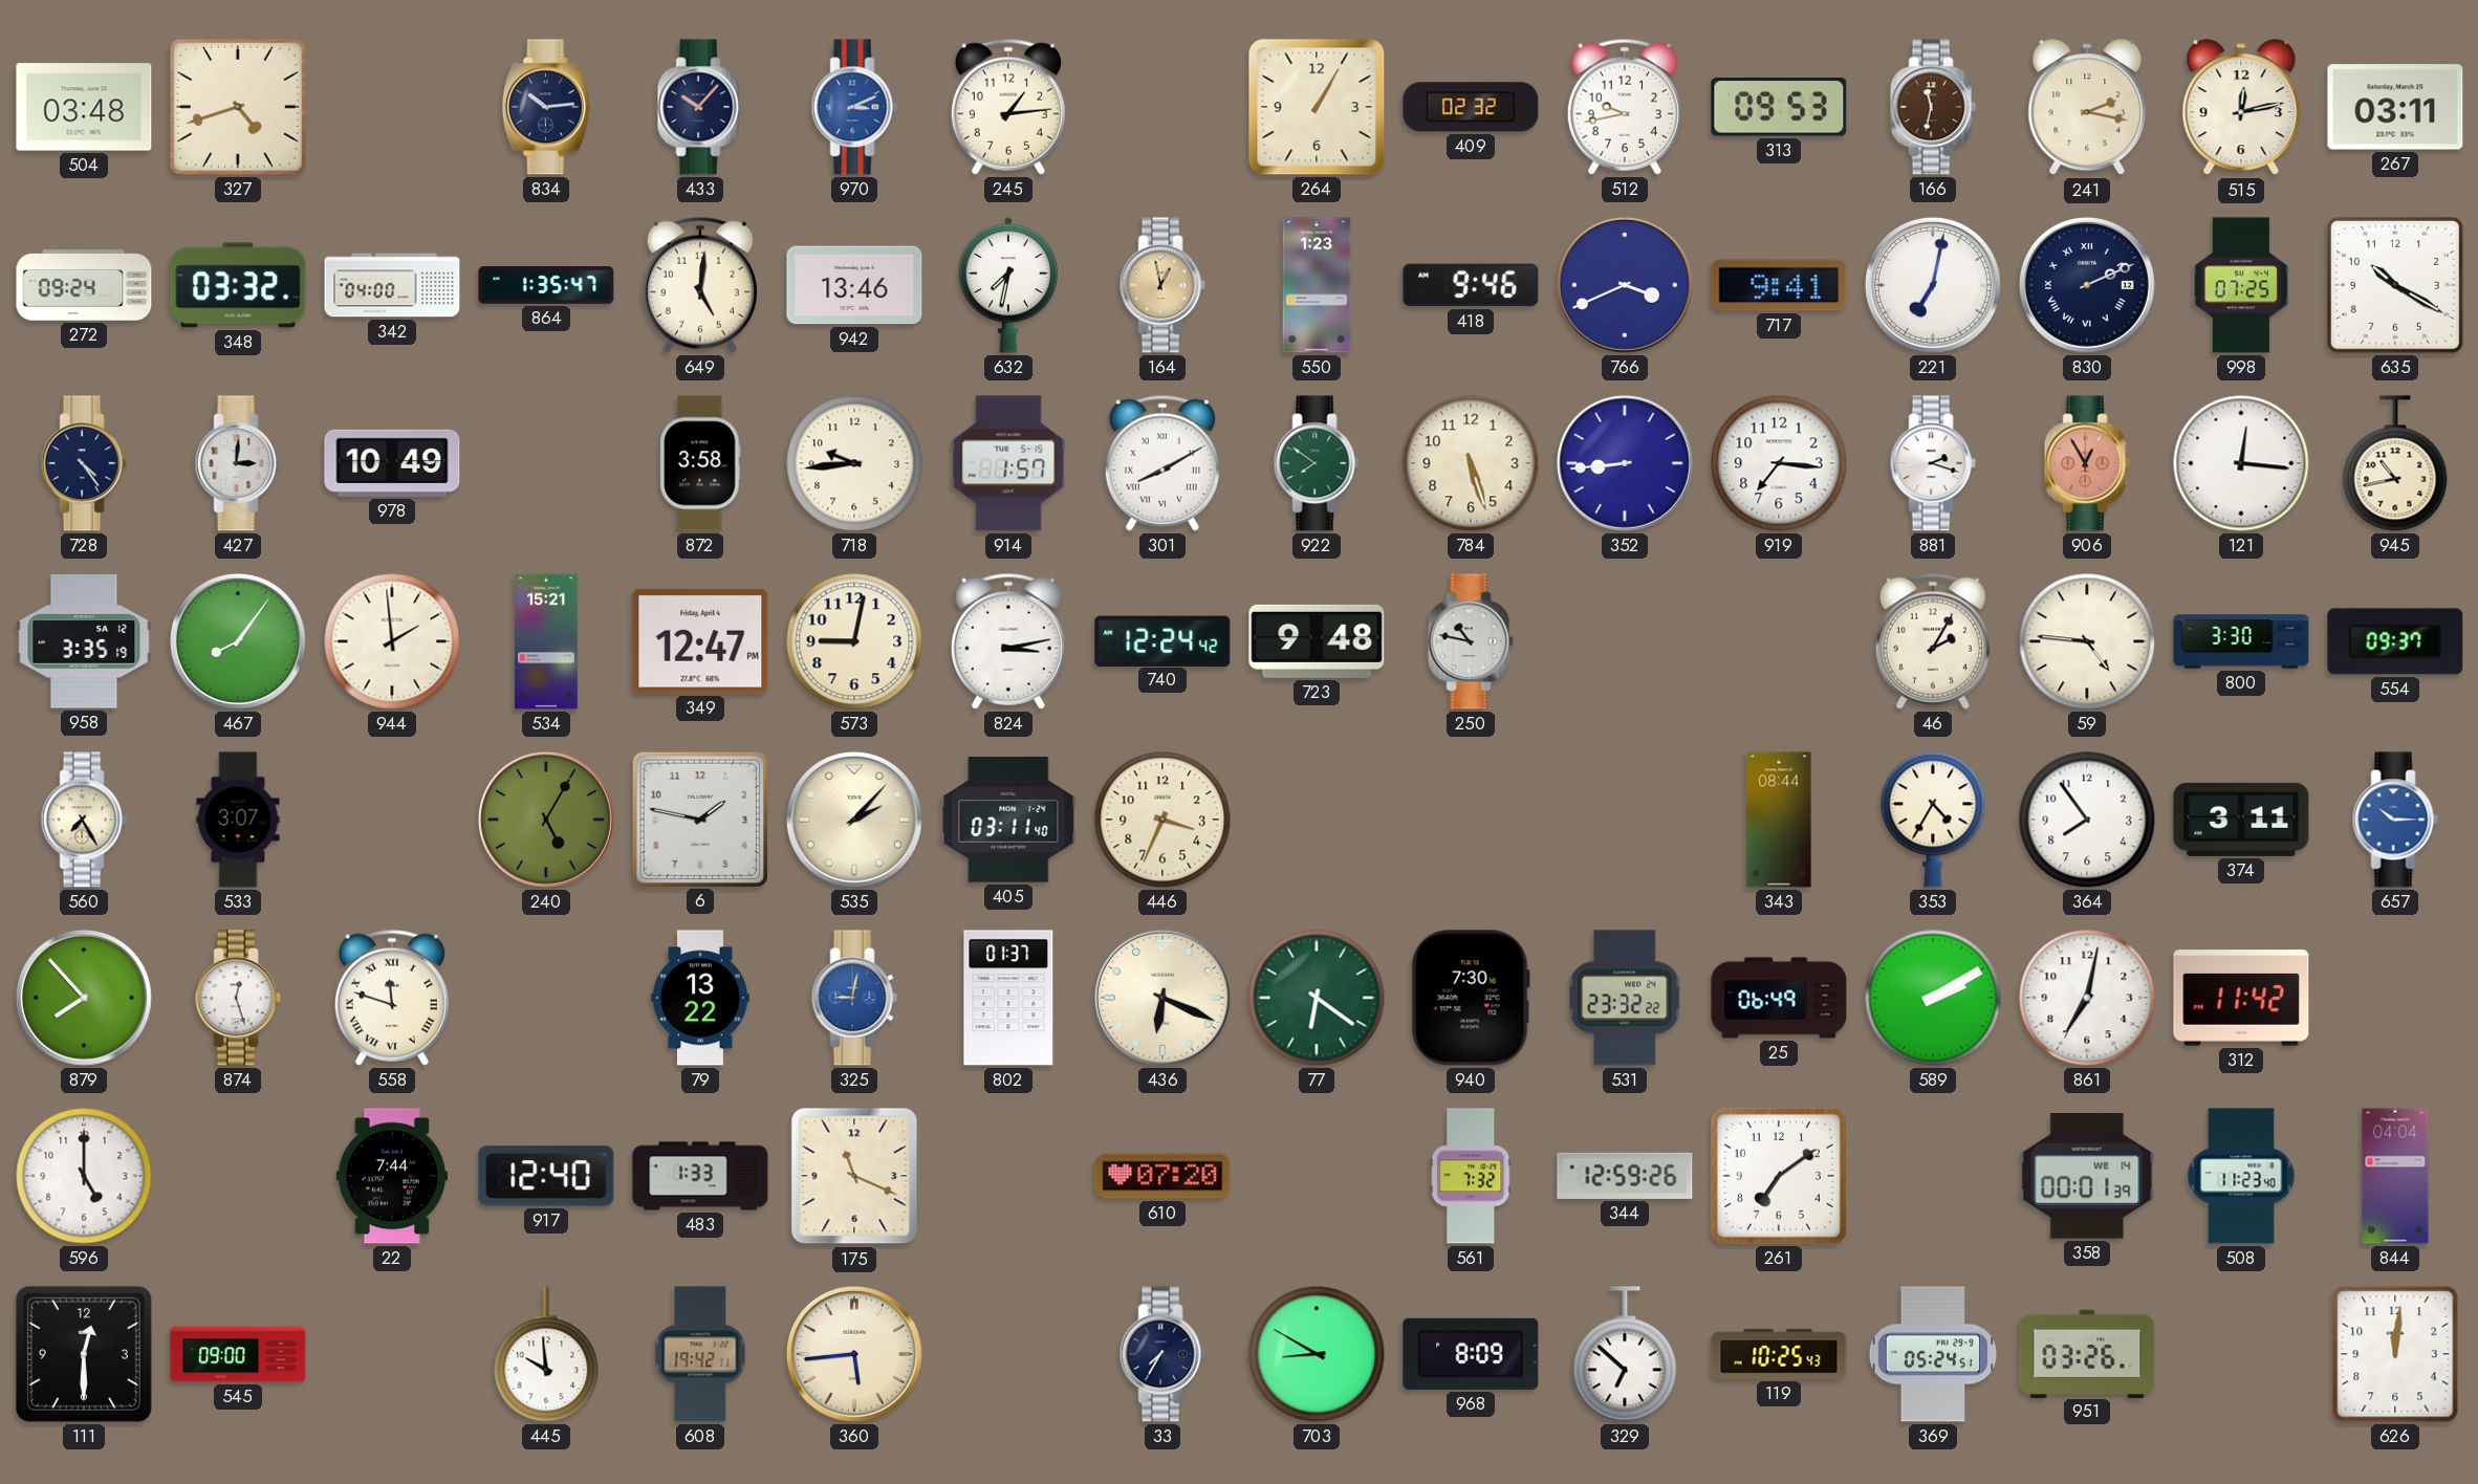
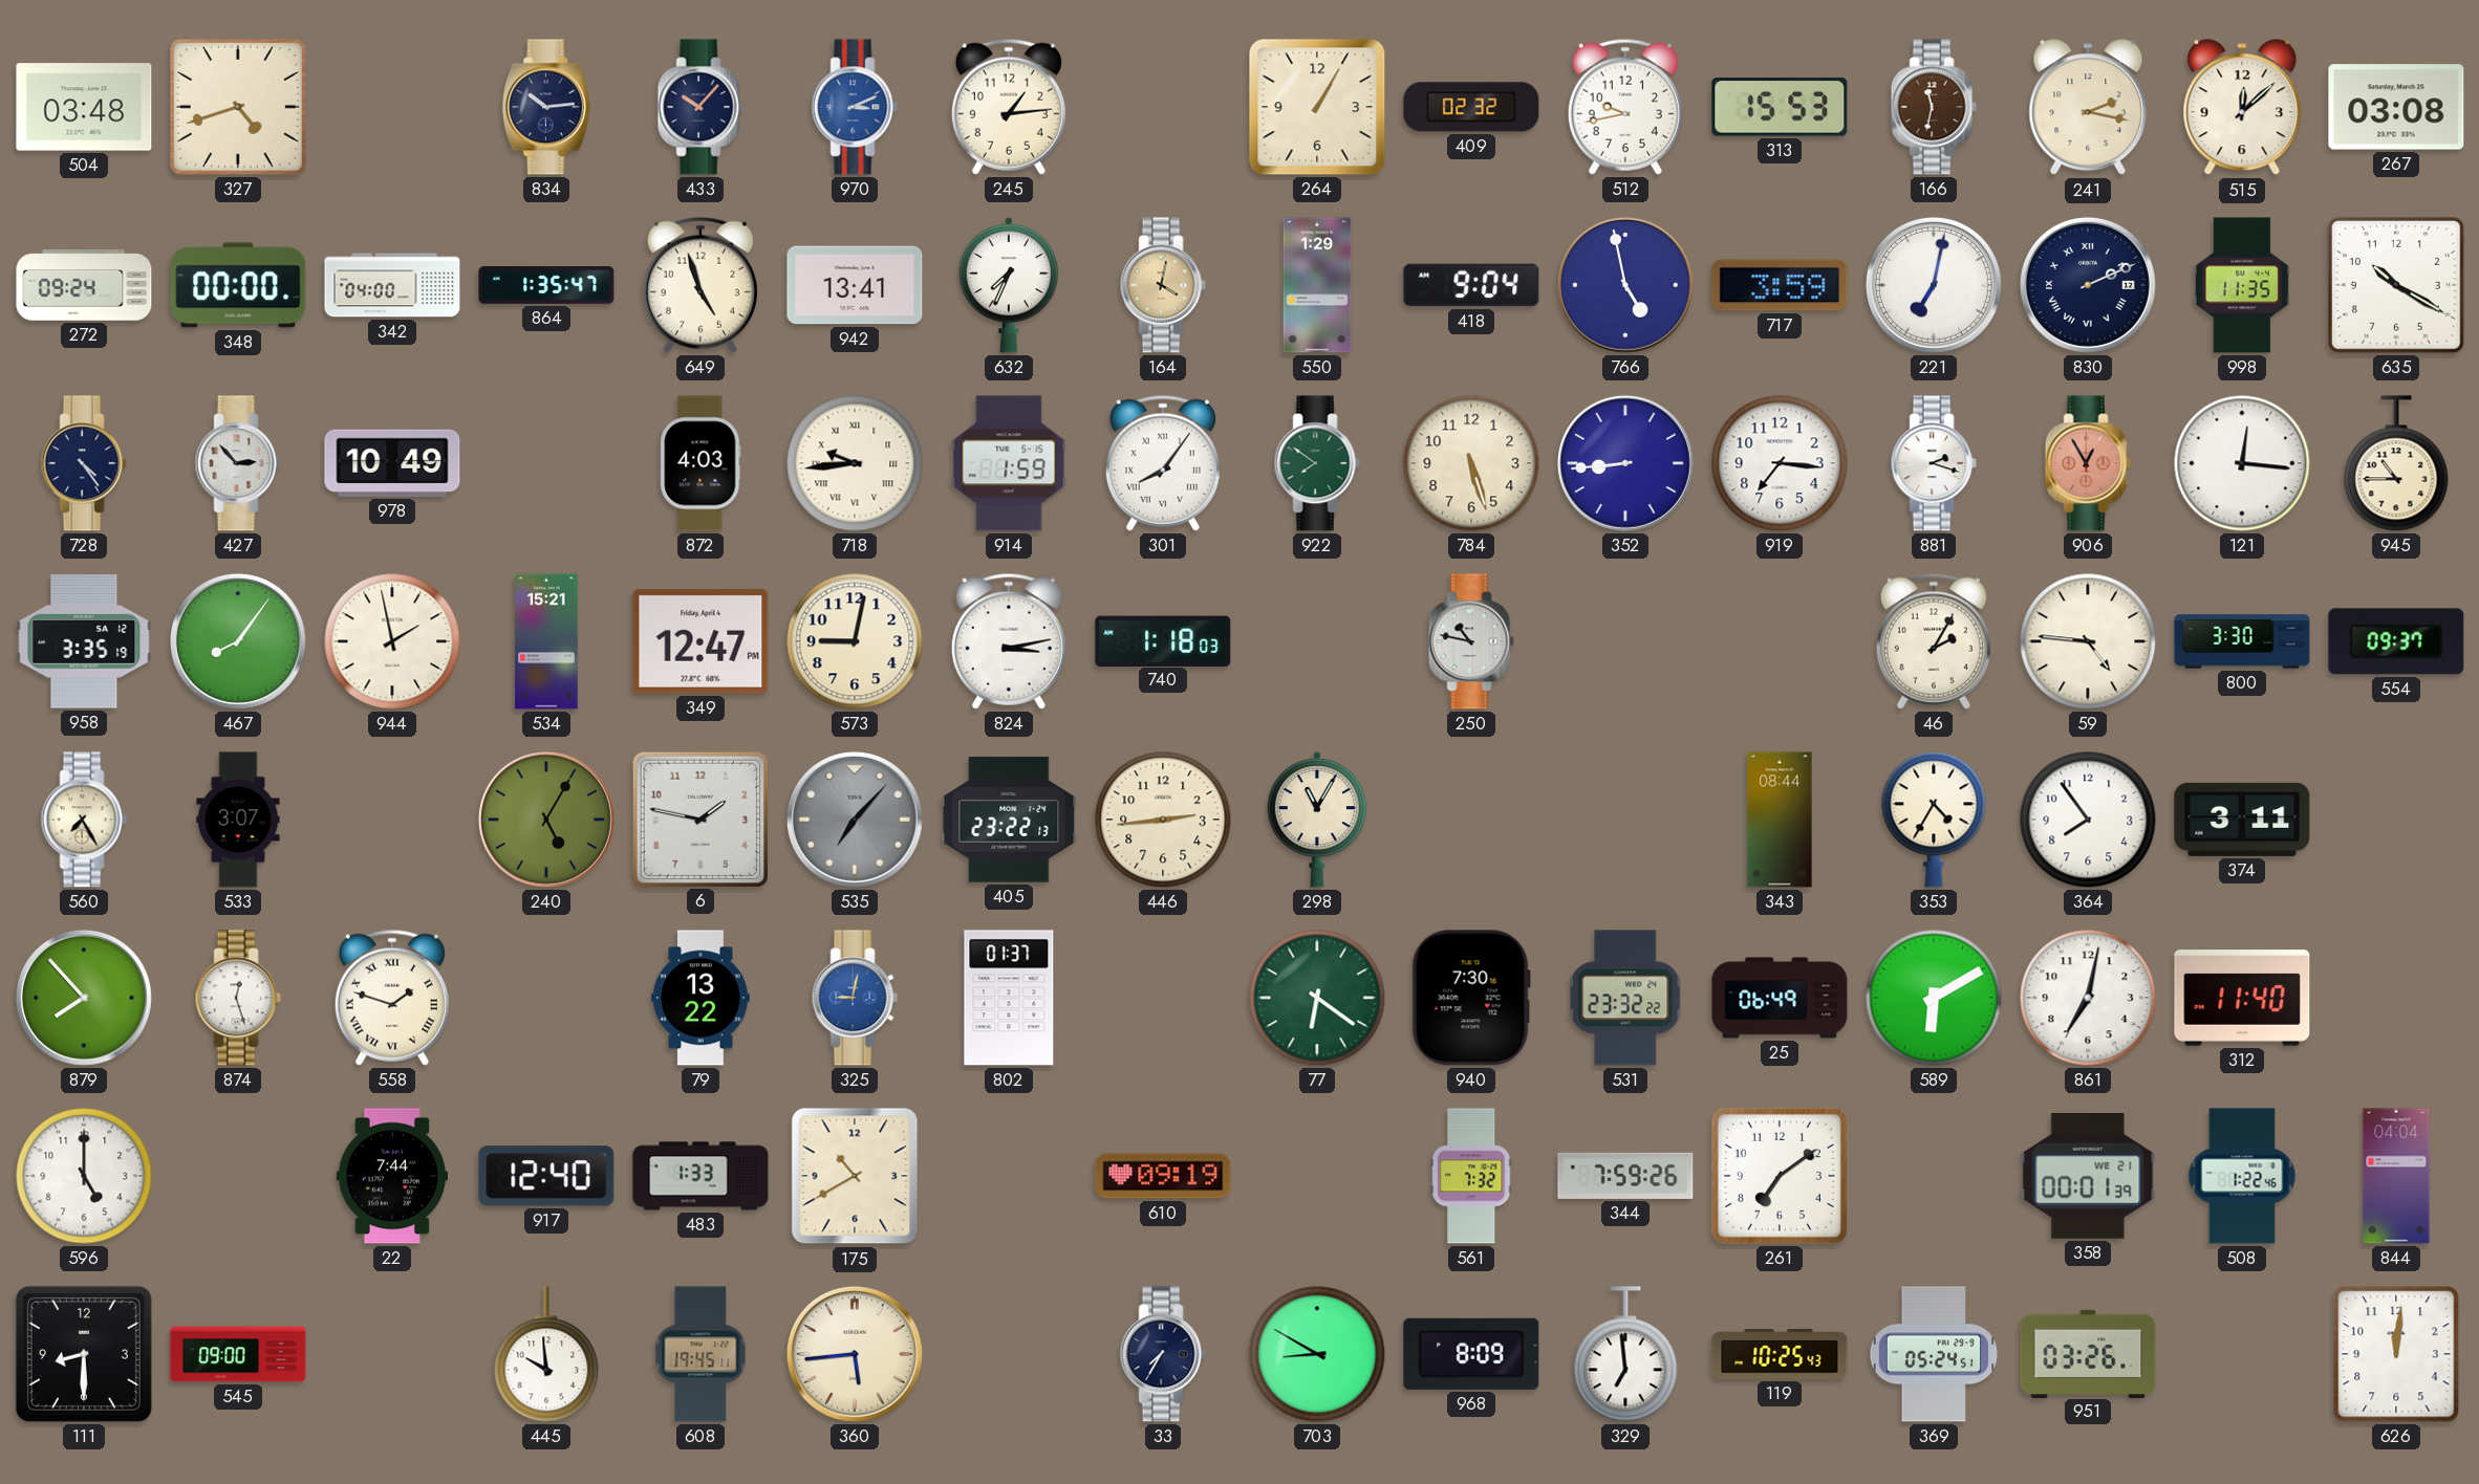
313: 09:53 -> 15:53
515: 12:13 -> 12:08
267: 03:11 -> 03:08
348: 03:32 -> 00:00
649: 5:01 -> 4:57
942: 13:46 -> 13:41
632: 7:32 -> 7:34
164: 12:58 -> 4:02
550: 1:23 -> 1:29
418: 9:46 -> 9:04
766: 3:41 -> 4:58
717: 9:41 -> 3:59
998: 07:25 -> 11:35
427: 3:01 -> 2:53
872: 3:58 -> 4:03
718 numerals: Arabic -> Roman
914: 1:57 -> 1:59
301: 8:10 -> 8:06
945: 10:43 -> 10:45
944: 1:59 -> 1:58
740: 12:24 -> 1:18
723: 9:48 -> none
535: 2:07 -> 7:07
535 dial: cream -> grey
405: 03:11 -> 23:22
446: 3:34 -> 2:44
298: none -> 11:05
657: 10:15 -> none
558: 11:48 -> 1:48
436: 6:19 -> none
589: 2:10 -> 6:10
312: 11:42 -> 11:40
175: 11:19 -> 10:40
610: 07:20 -> 09:19
344: 12:59 -> 7:59
358 date: WE 14 -> WE 21
508: 11:23 -> 1:22
111: 12:30 -> 8:30
608: 19:42 -> 19:45
329: 6:52 -> 6:59
